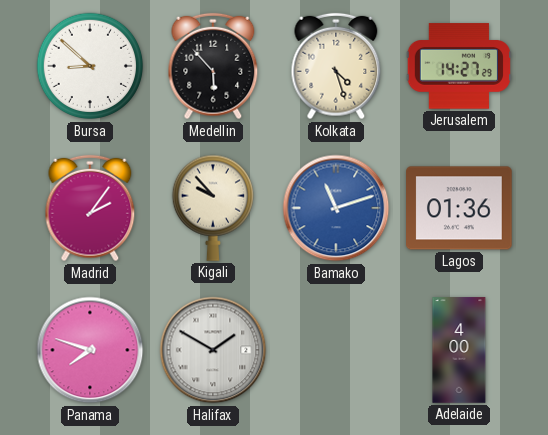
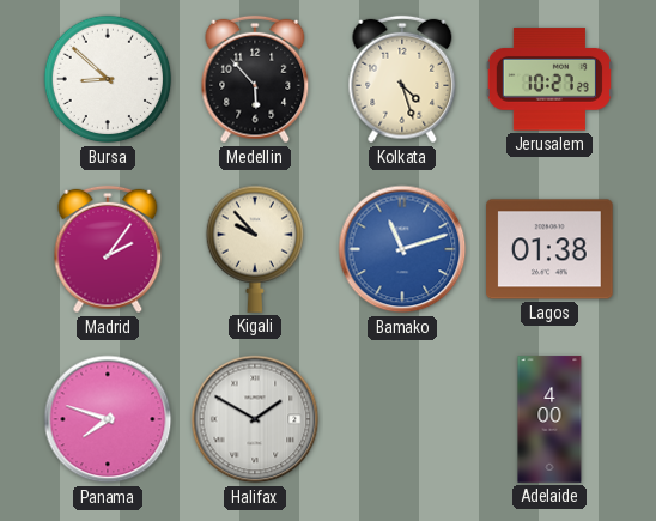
Jerusalem: 14:27 -> 10:27
Lagos: 01:36 -> 01:38
